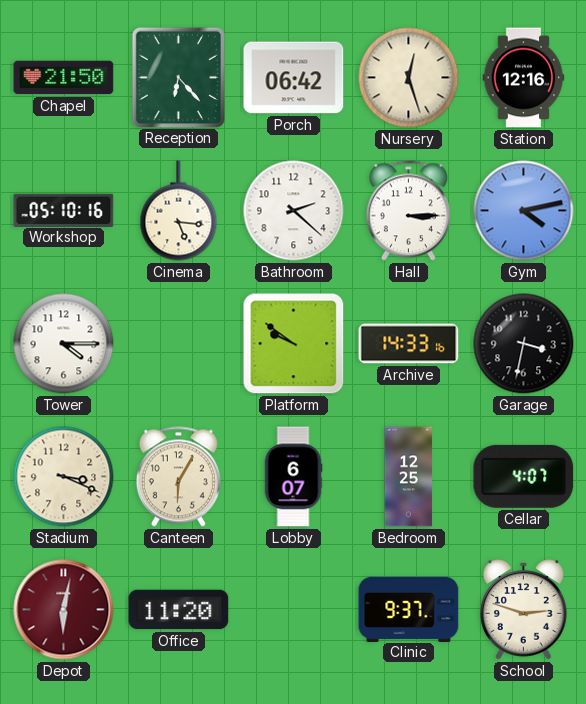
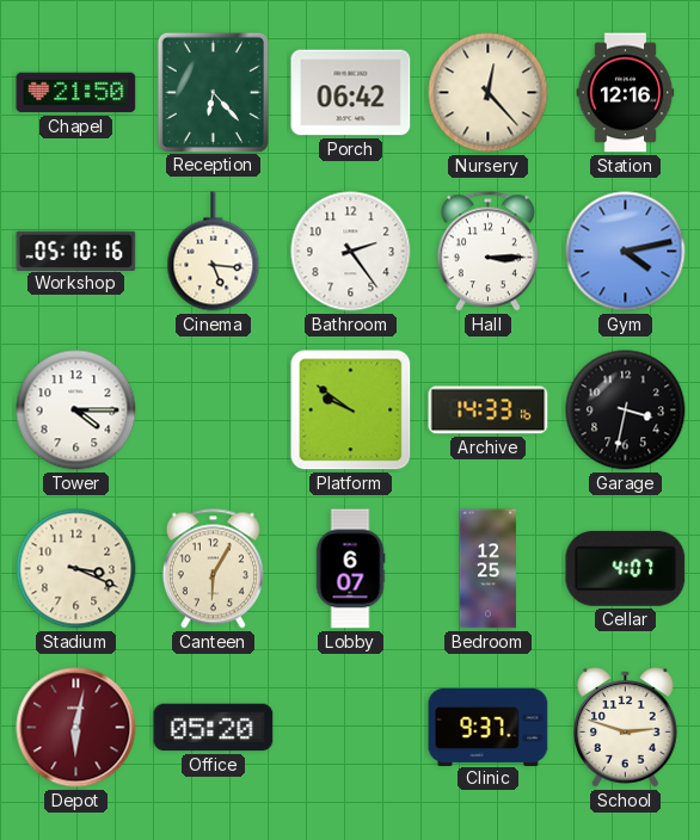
Nursery: 12:27 -> 12:23
Bathroom: 2:22 -> 2:24
Office: 11:20 -> 05:20
